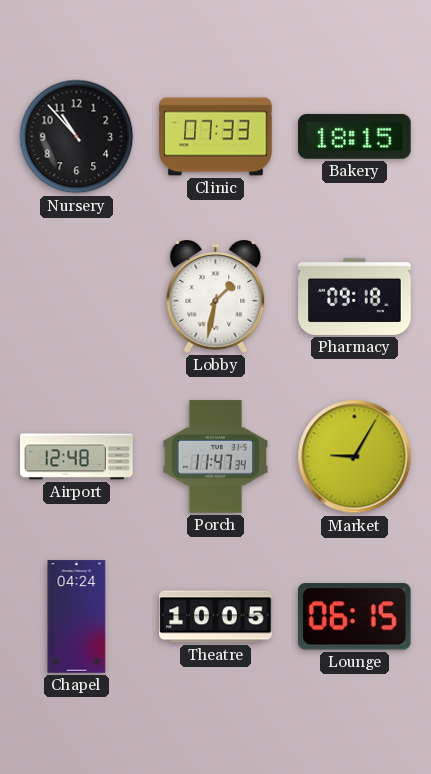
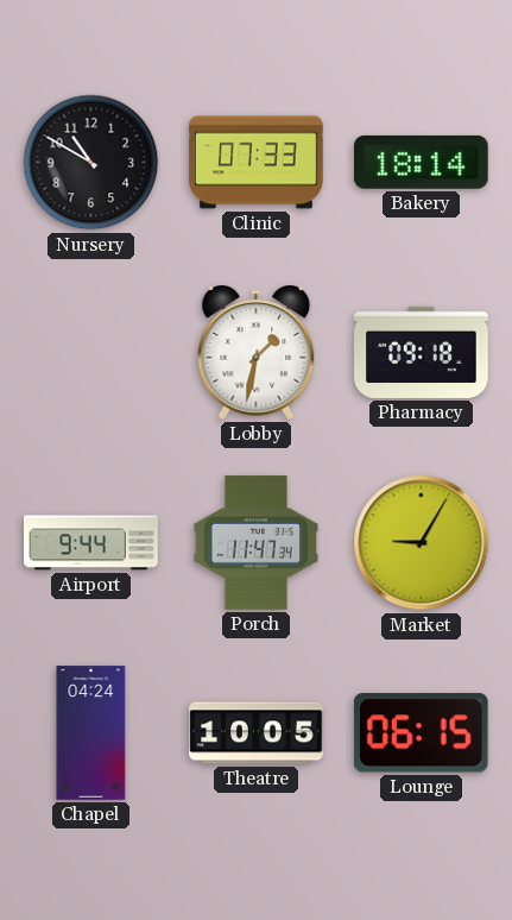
Nursery: 10:53 -> 10:50
Bakery: 18:15 -> 18:14
Airport: 12:48 -> 9:44
